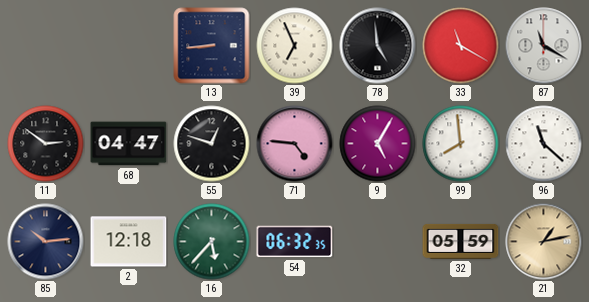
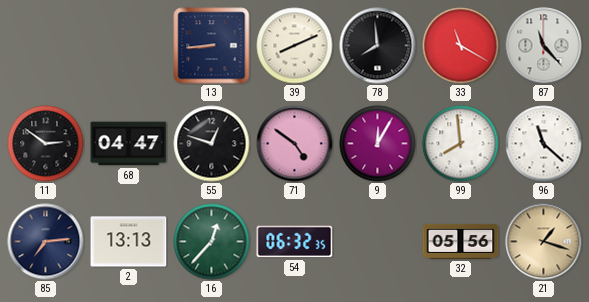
39: 6:56 -> 8:11
78: 4:59 -> 7:59
87: 11:20 -> 11:23
71: 4:46 -> 4:51
9: 5:05 -> 12:05
85: 10:14 -> 7:14
2: 12:18 -> 13:13
16: 5:37 -> 12:37
32: 05:59 -> 05:56
21: 1:13 -> 1:18
